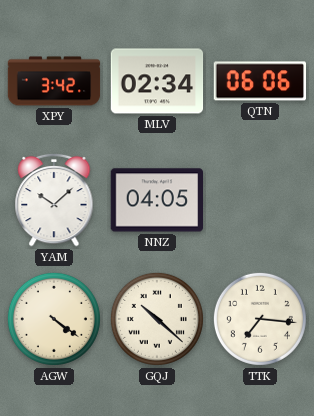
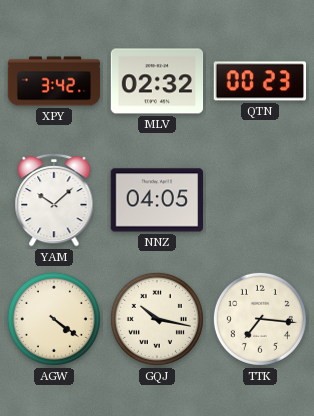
MLV: 02:34 -> 02:32
QTN: 06:06 -> 00:23
GQJ: 10:22 -> 10:17
